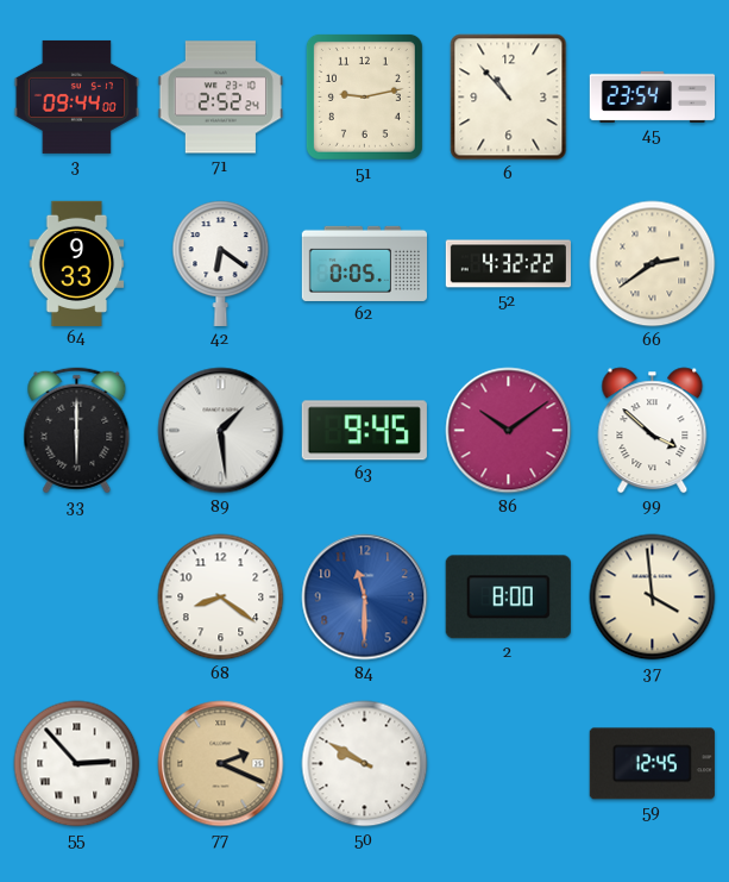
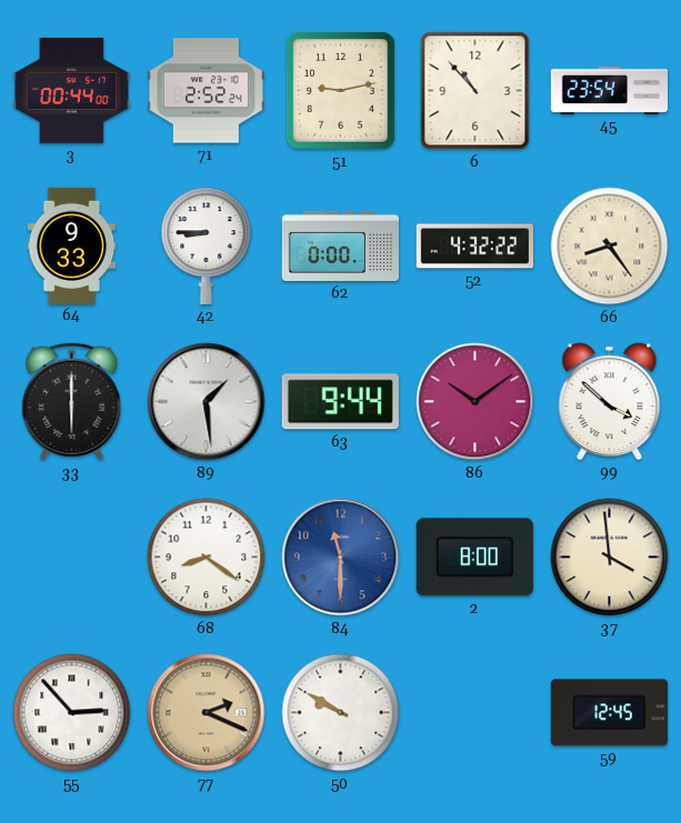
3: 09:44 -> 00:44
42: 6:21 -> 8:45
62: 0:05 -> 0:00
66: 2:39 -> 8:24
63: 9:45 -> 9:44
